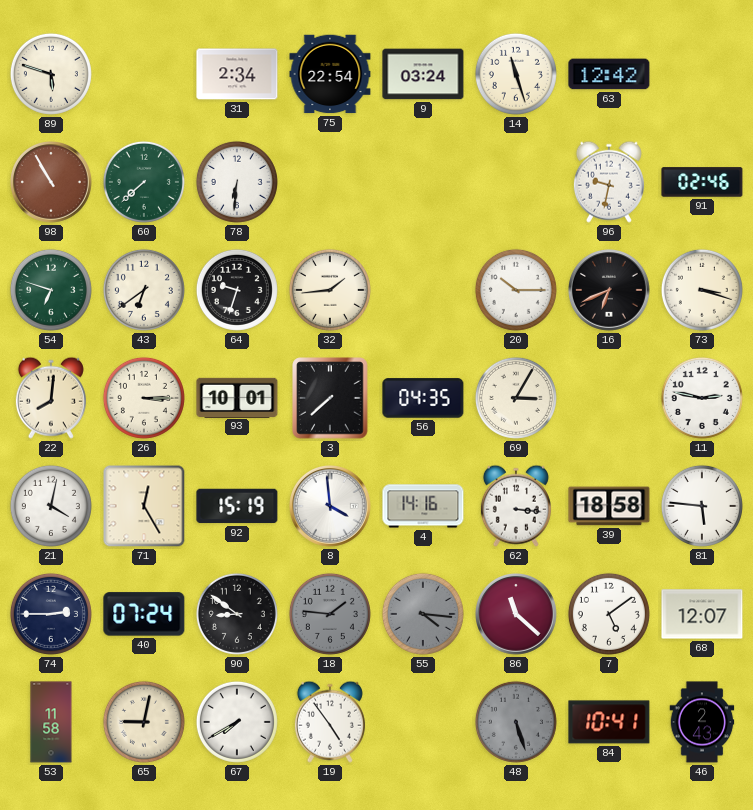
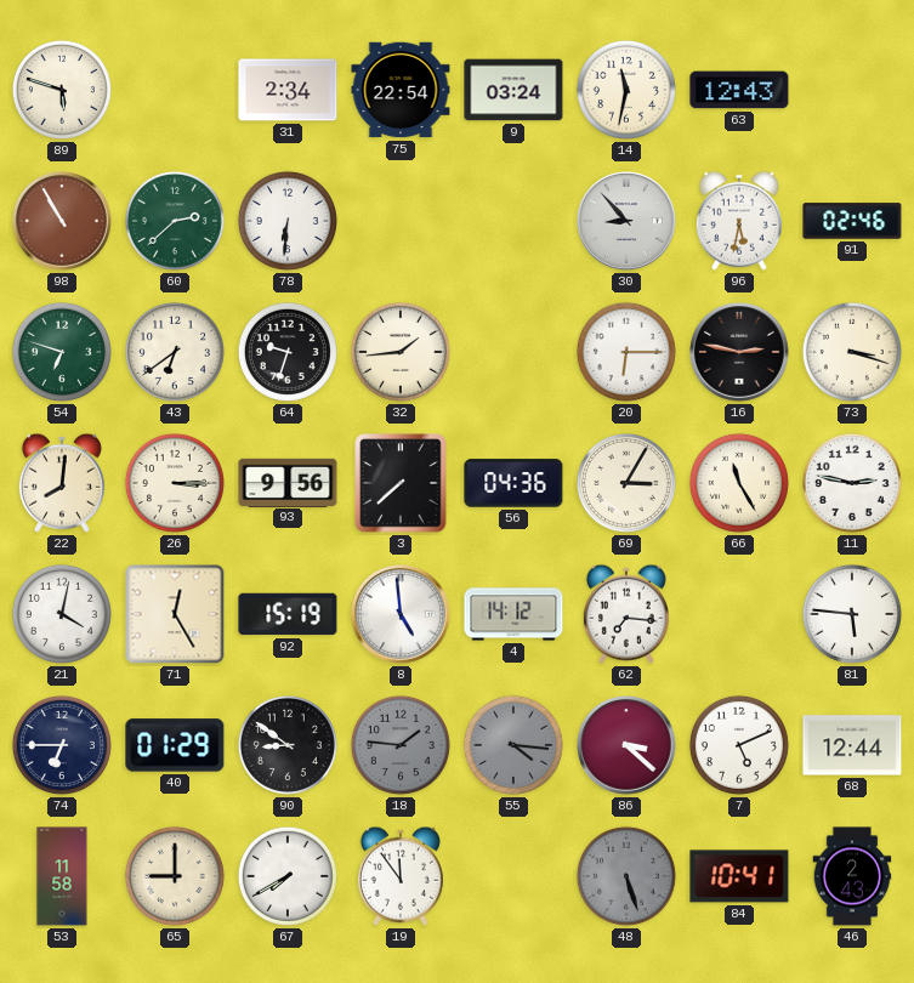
14: 11:27 -> 11:32
63: 12:42 -> 12:43
60: 7:38 -> 2:38
30: none -> 8:53
96: 9:32 -> 5:32
20: 10:15 -> 6:15
16: 6:41 -> 2:47
93: 10:01 -> 9:56
56: 04:35 -> 04:36
66: none -> 11:25
8: 3:59 -> 4:59
4: 14:16 -> 14:12
62: 3:16 -> 7:16
39: 18:58 -> none
74: 2:45 -> 6:45
40: 07:24 -> 01:29
86: 11:22 -> 3:22
7: 5:09 -> 5:11
68: 12:07 -> 12:44
65: 9:02 -> 9:00
19: 4:54 -> 11:54
